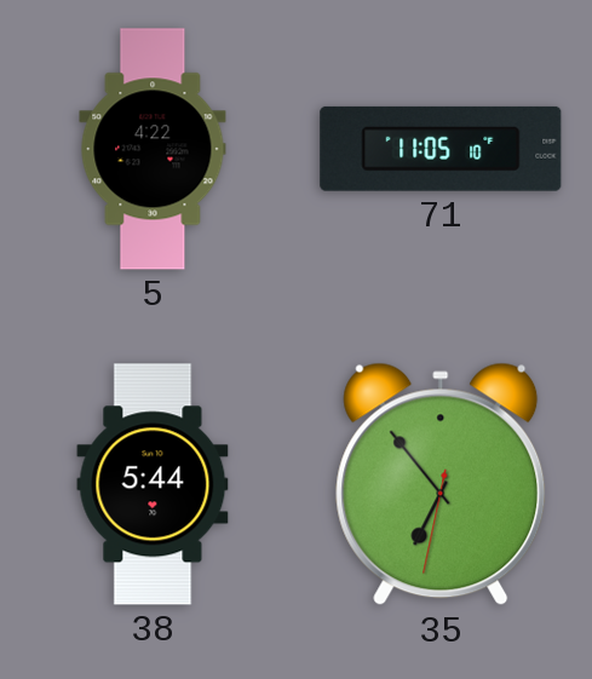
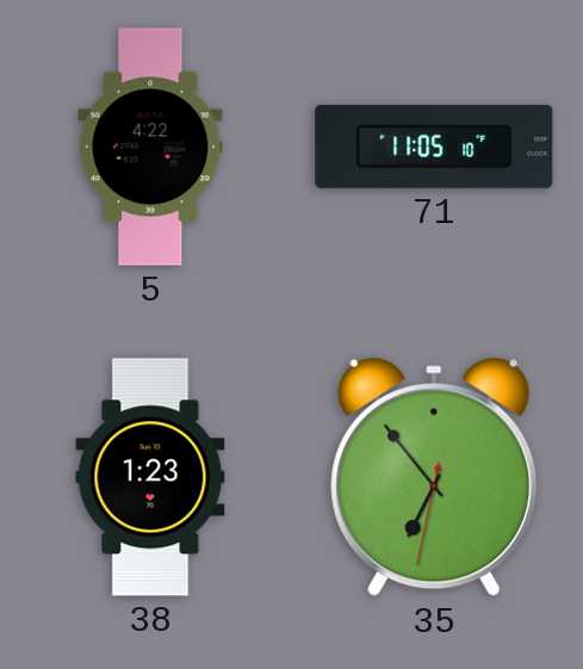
38: 5:44 -> 1:23
